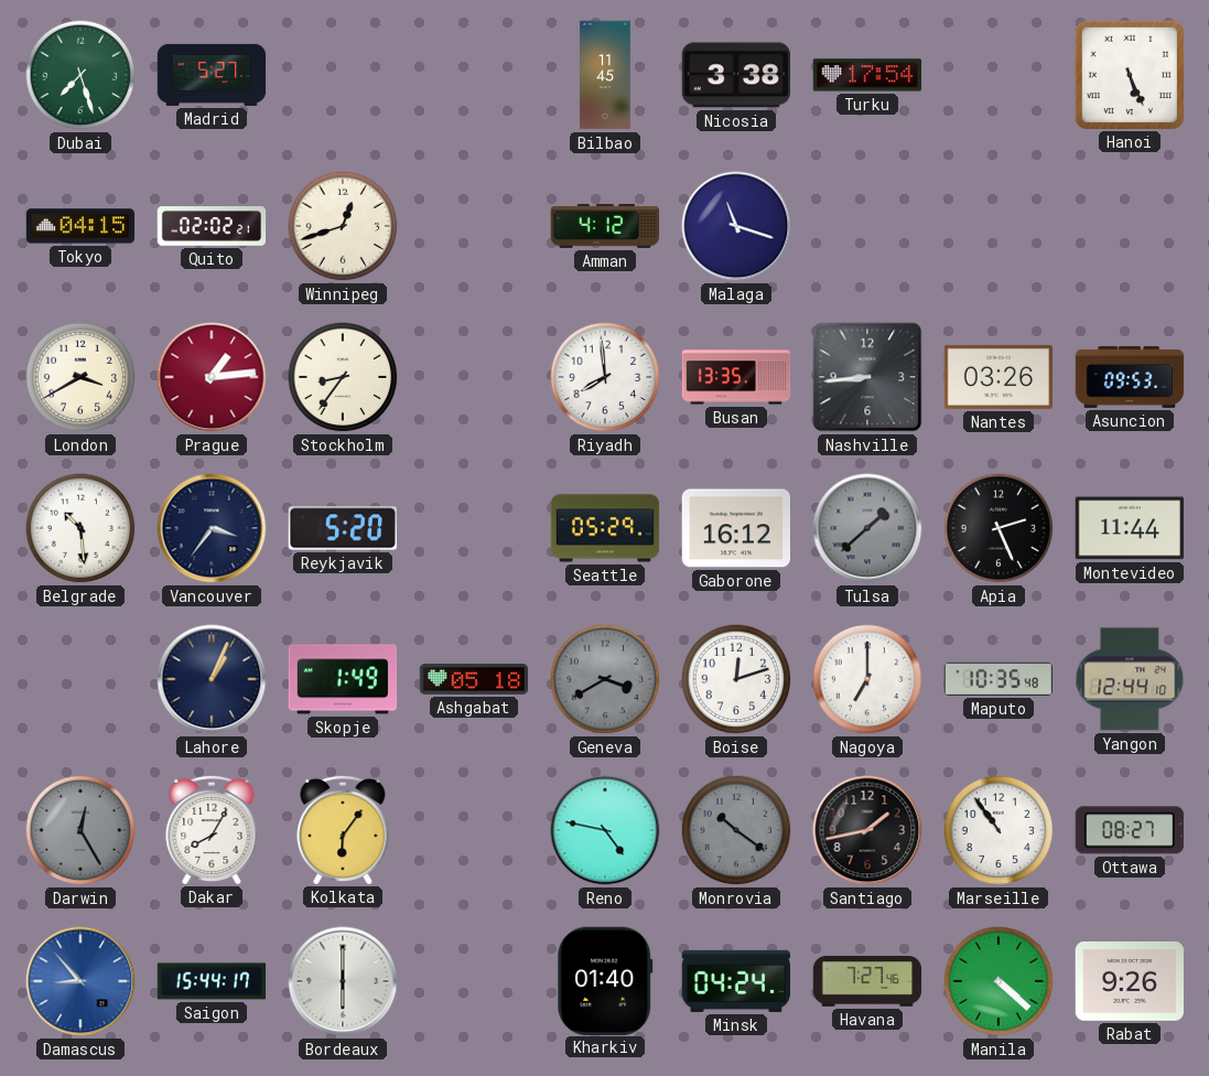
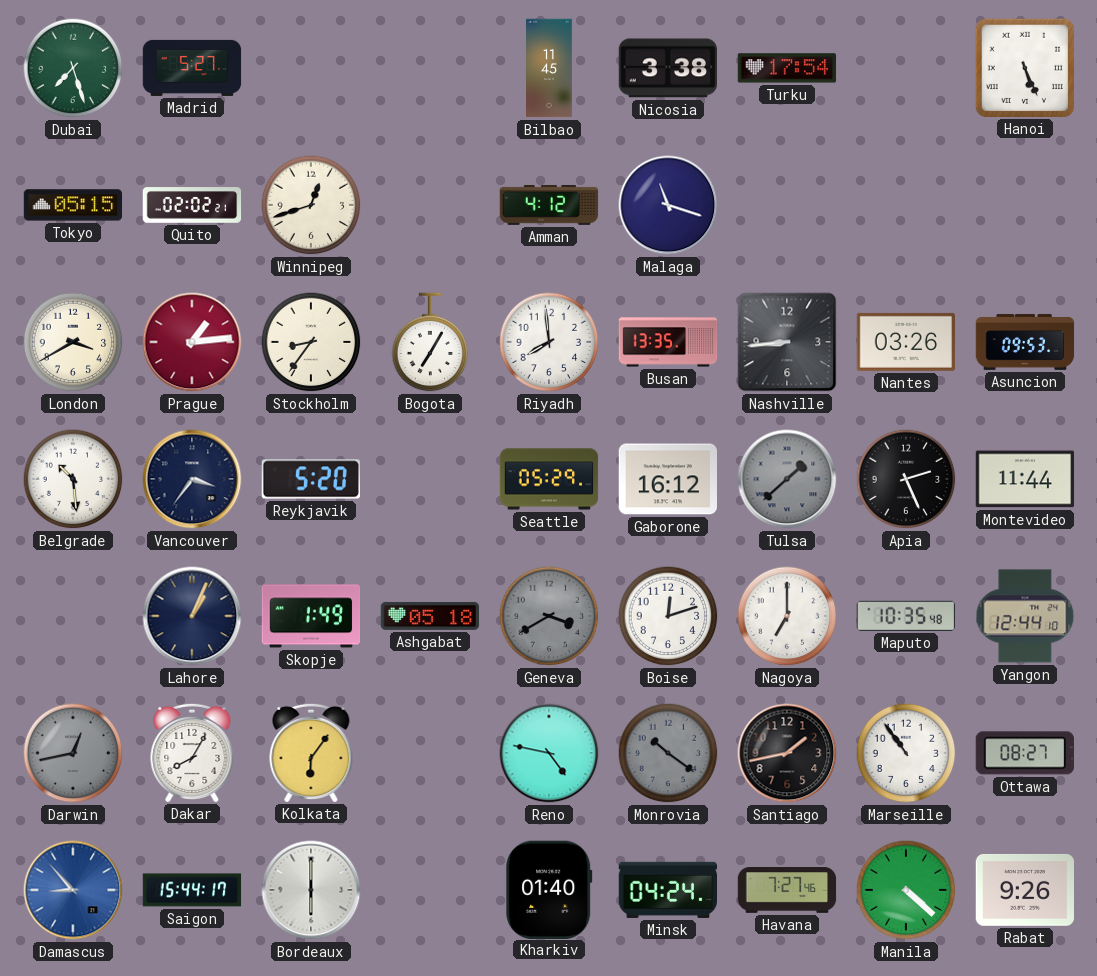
Tokyo: 04:15 -> 05:15
Bogota: none -> 7:05
Darwin: 12:25 -> 12:43
